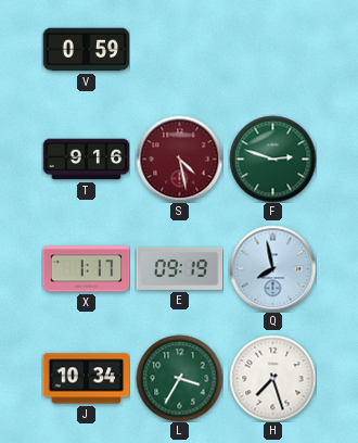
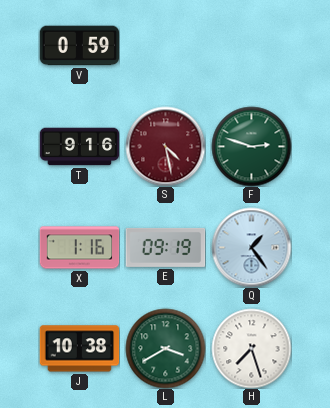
X: 1:17 -> 1:16
Q: 7:58 -> 1:24
J: 10:34 -> 10:38
L: 3:35 -> 3:40
